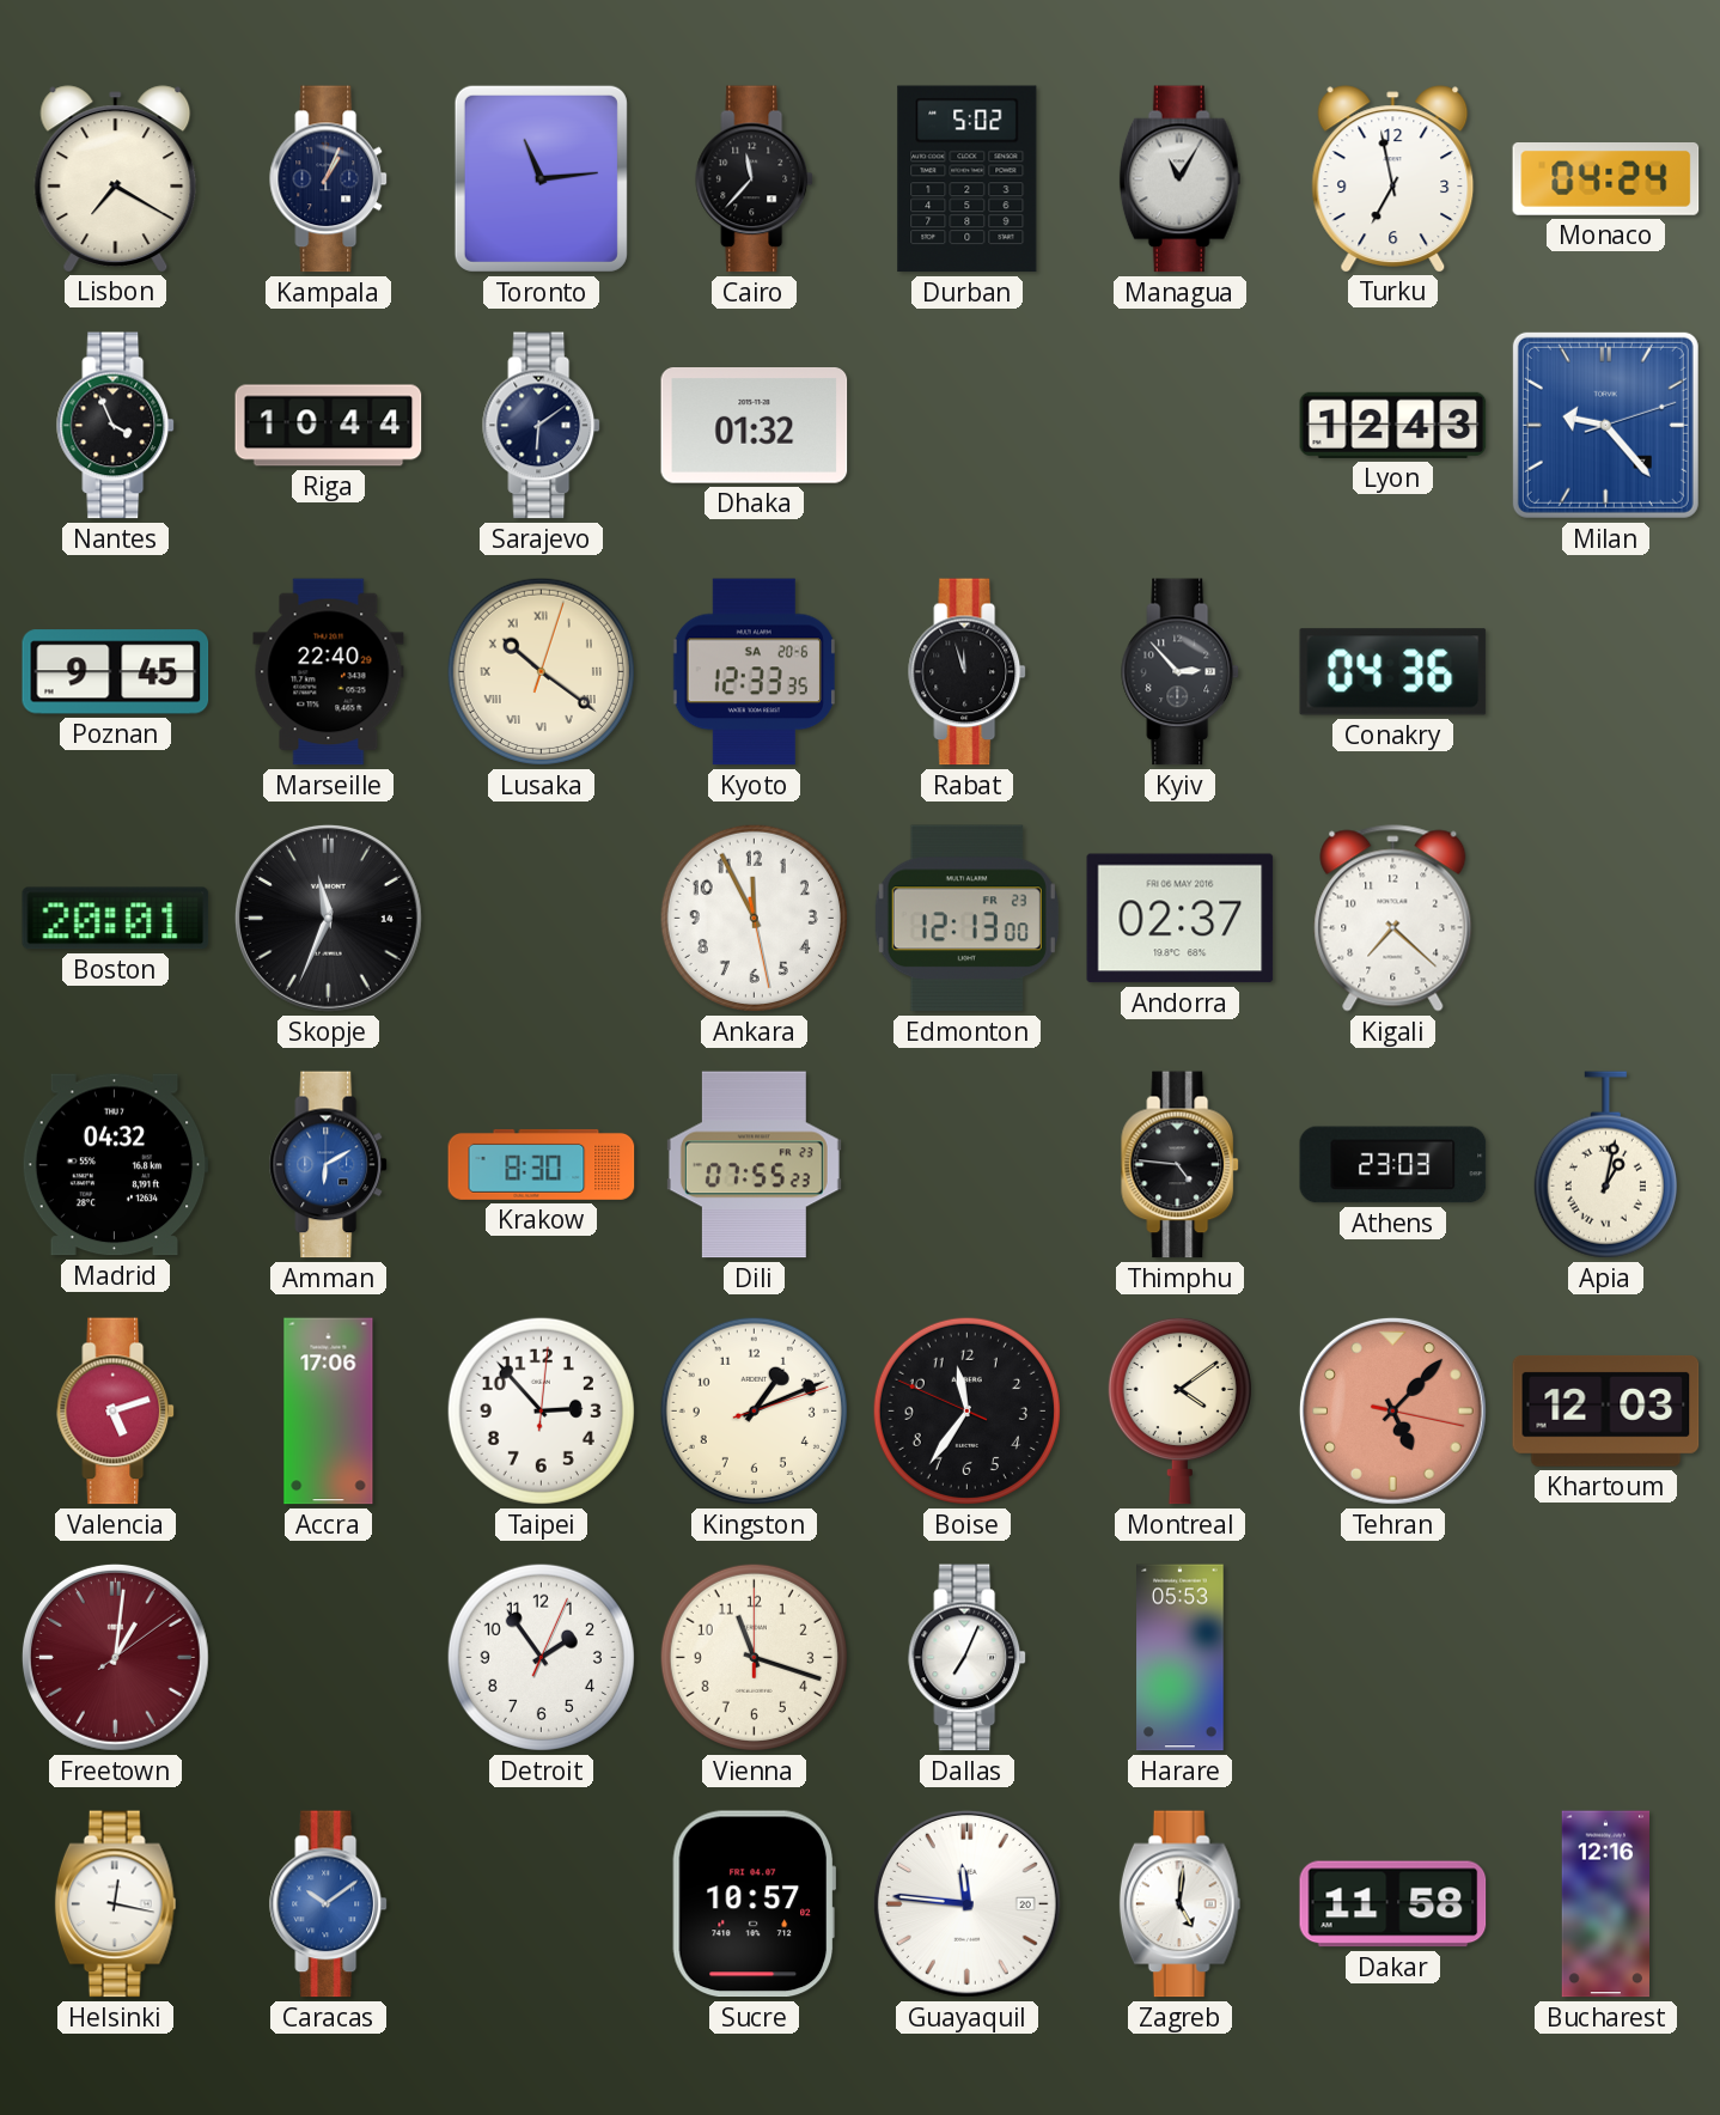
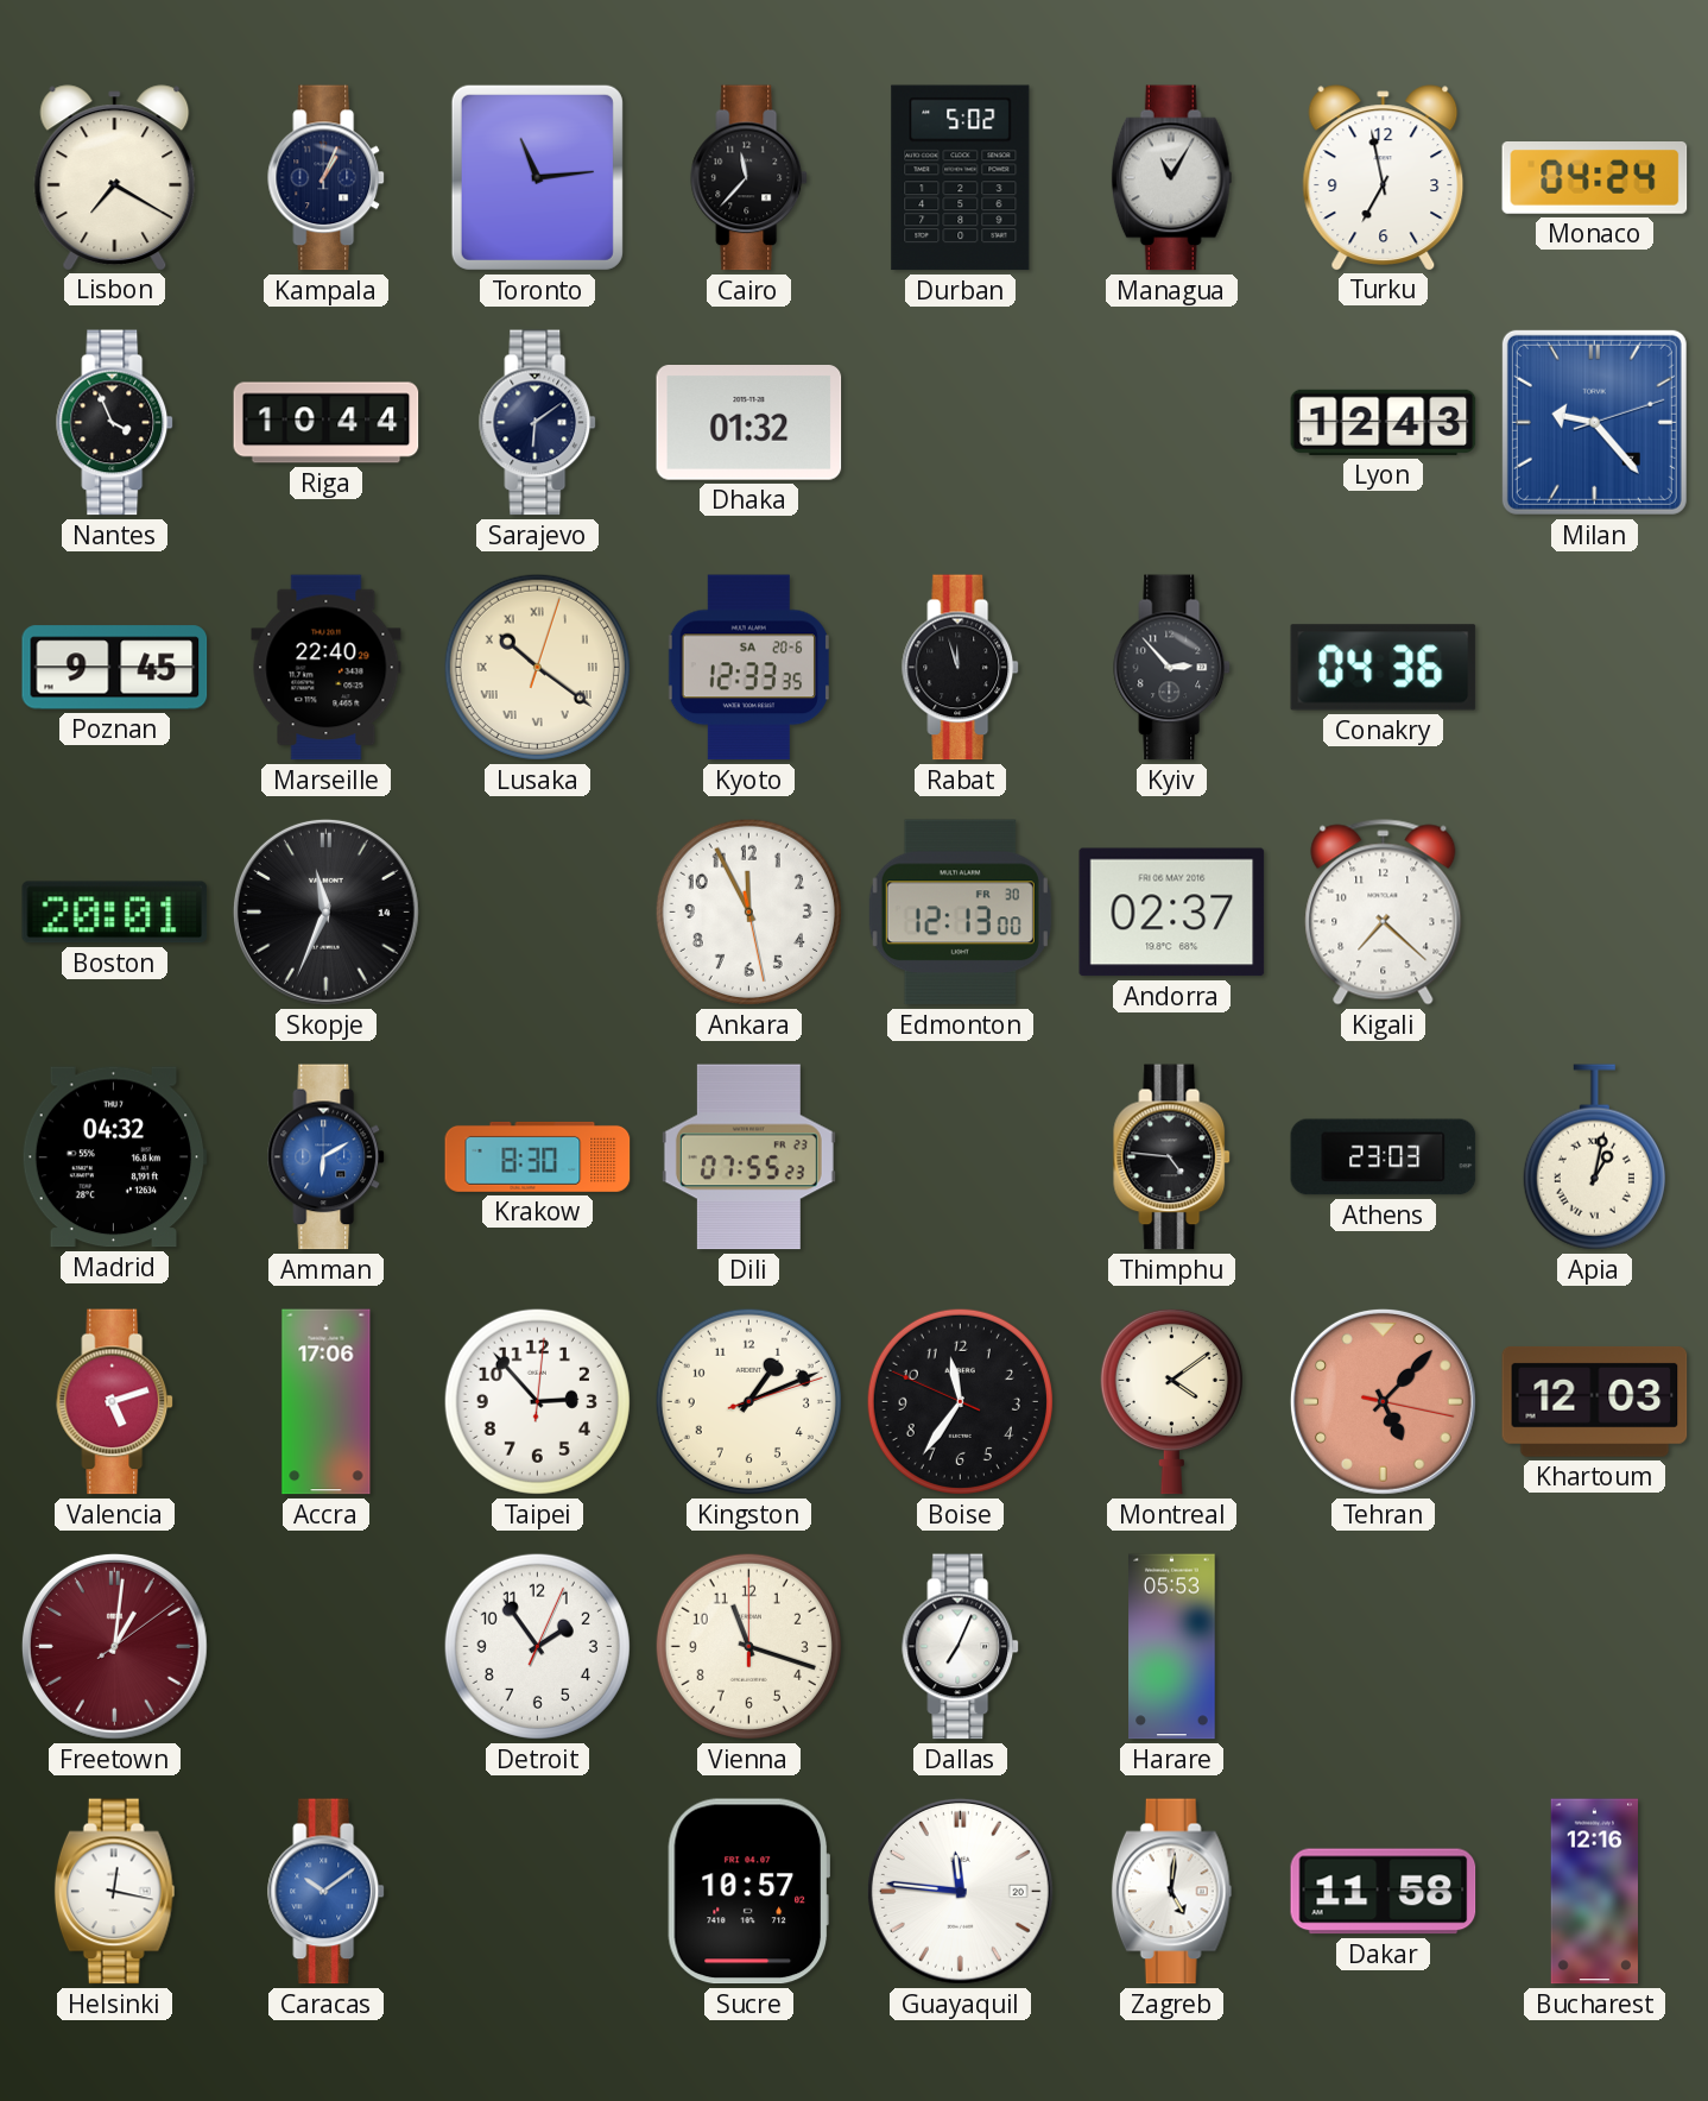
Edmonton date: FR 23 -> FR 30
